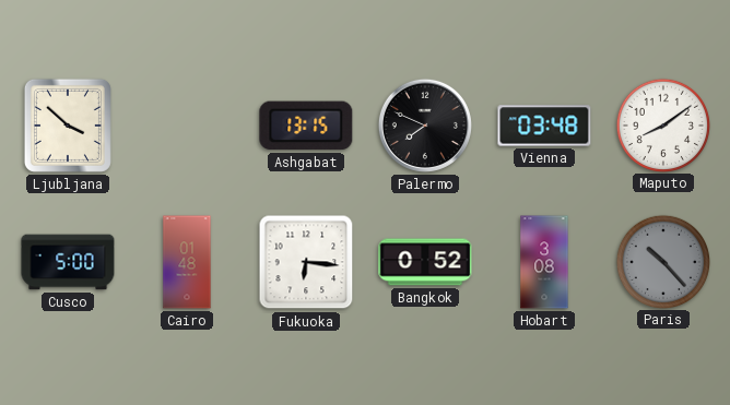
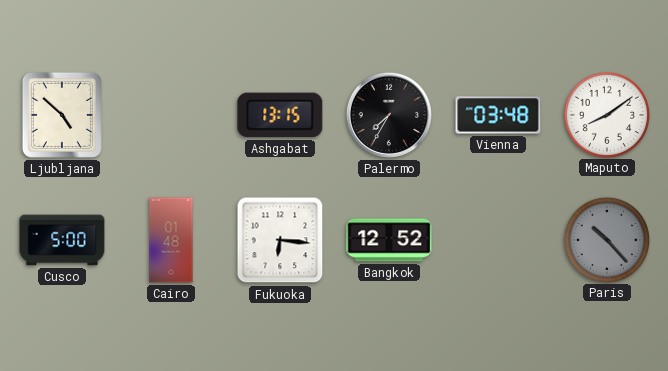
Ljubljana: 3:52 -> 4:52
Palermo: 7:49 -> 7:35
Bangkok: 0:52 -> 12:52
Hobart: 3:08 -> none
